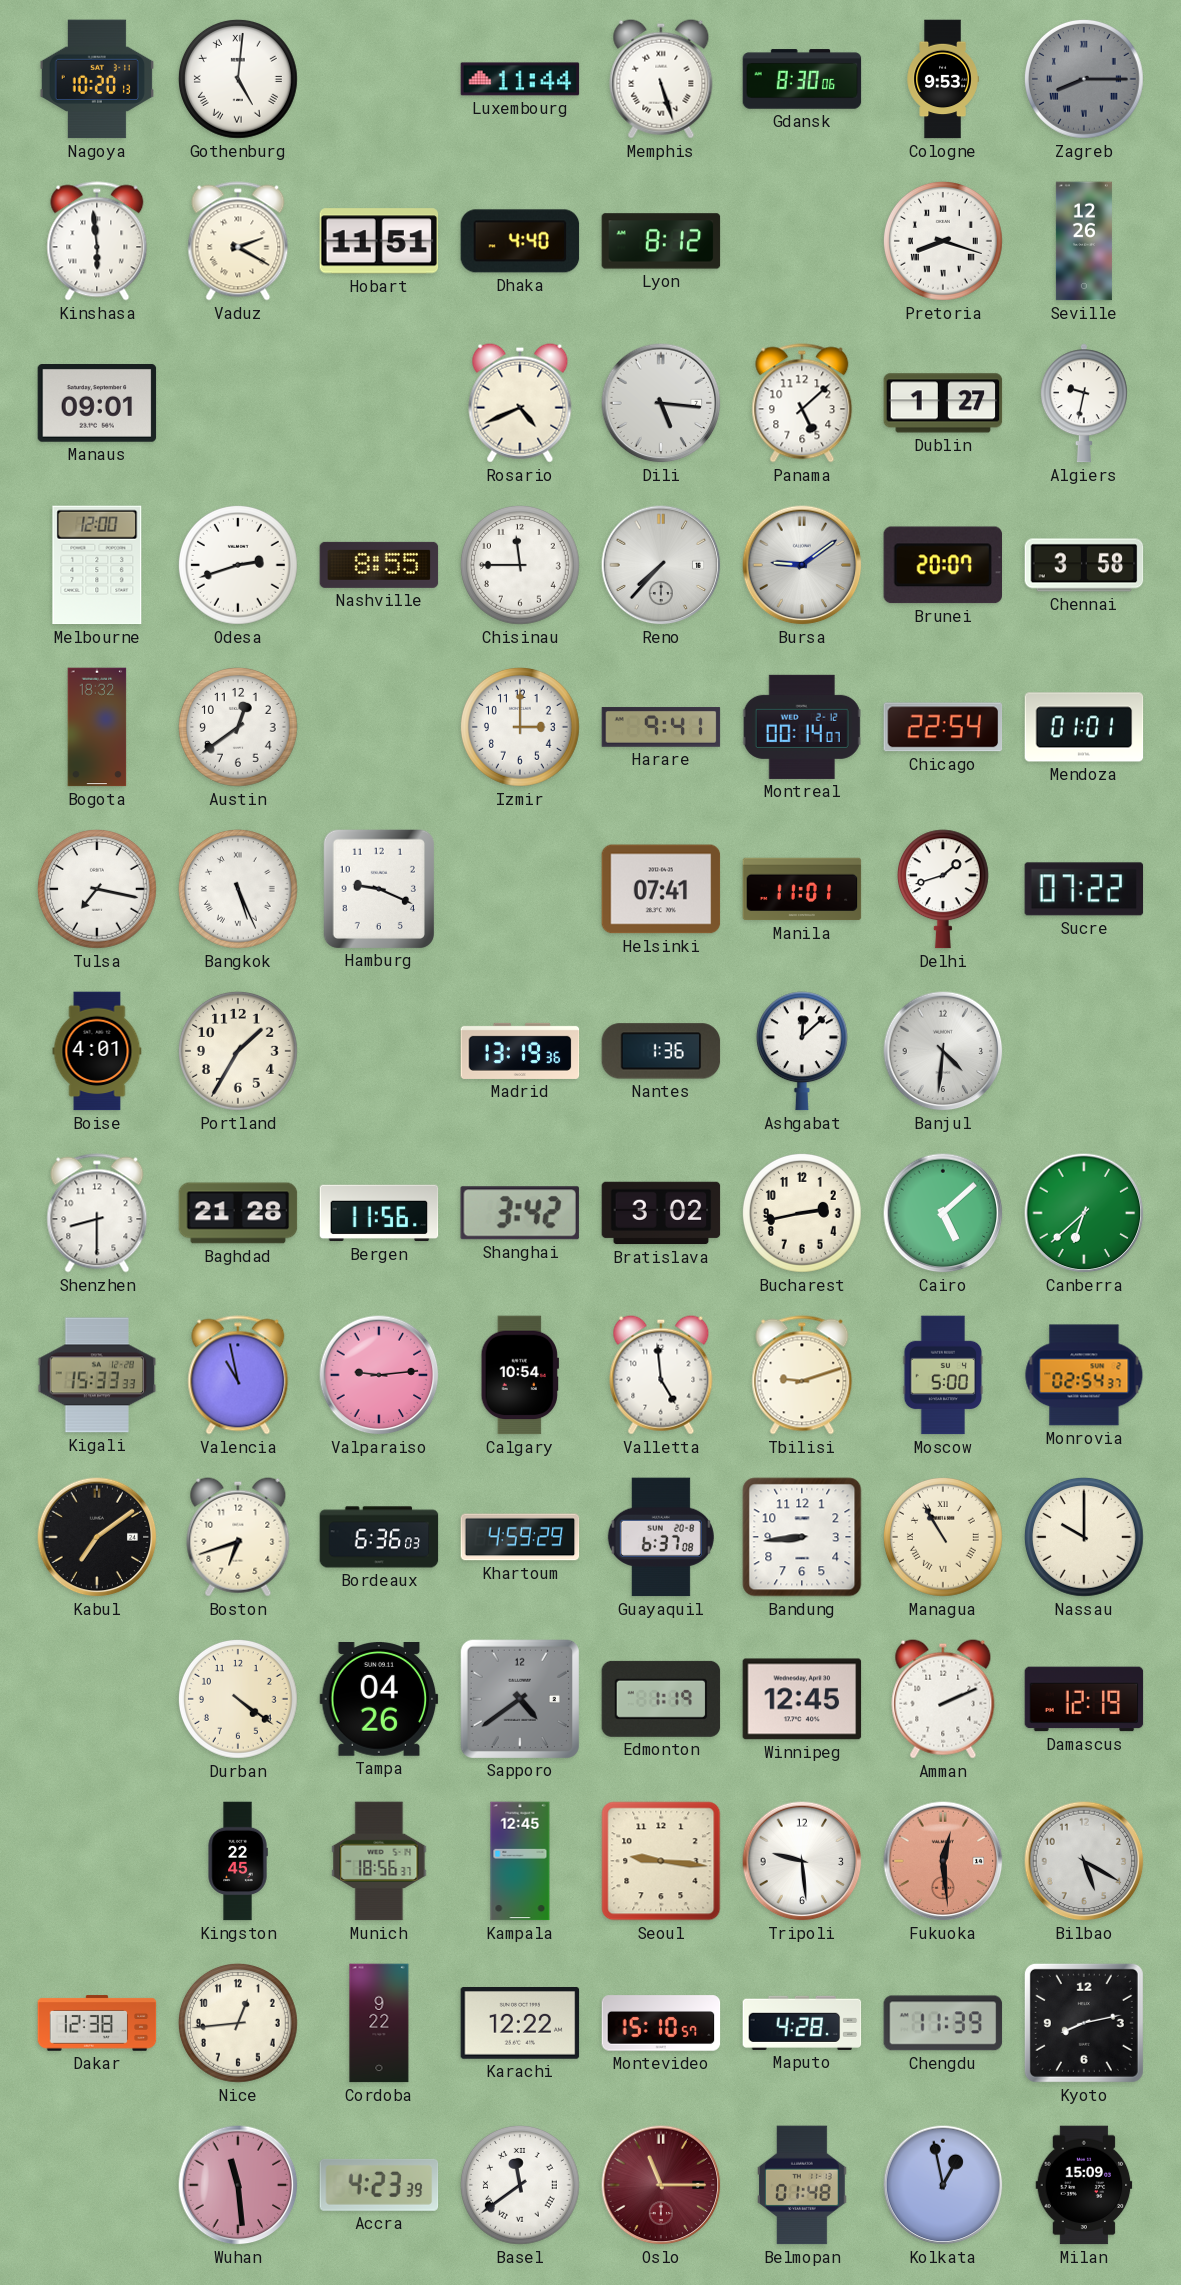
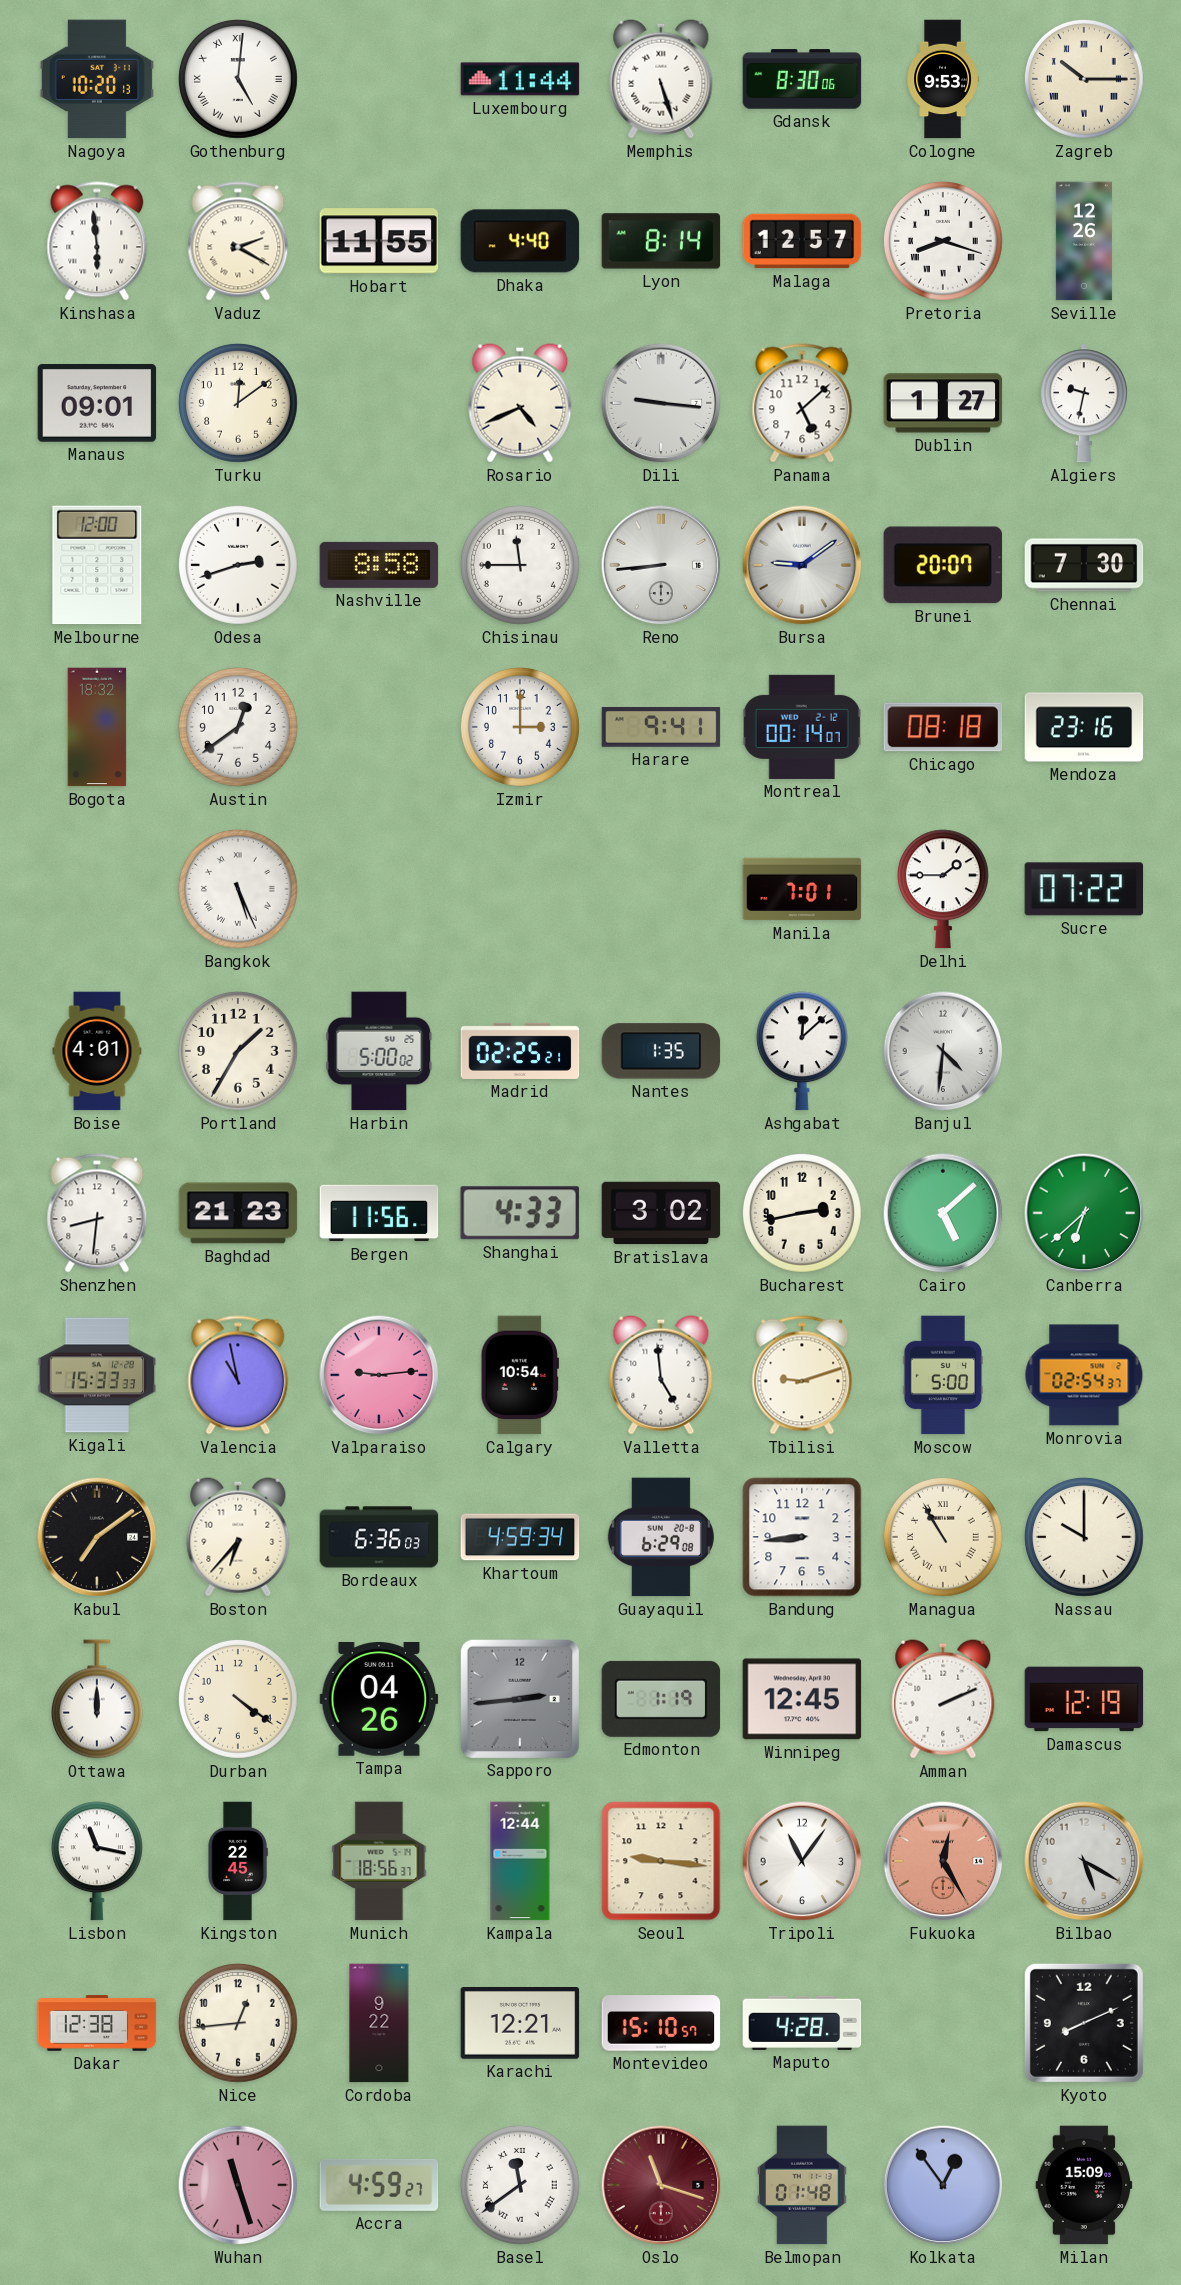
Zagreb: 8:15 -> 10:15
Zagreb dial: grey -> cream
Hobart: 11:51 -> 11:55
Lyon: 8:12 -> 8:14
Malaga: none -> 12:57
Turku: none -> 12:09
Dili: 5:16 -> 9:16
Nashville: 8:55 -> 8:58
Reno: 7:37 -> 8:44
Chennai: 3:58 -> 7:30
Chicago: 22:54 -> 08:18
Mendoza: 01:01 -> 23:16
Tulsa: 7:17 -> none
Hamburg: 9:19 -> none
Helsinki: 07:41 -> none
Manila: 11:01 -> 7:01
Delhi: 1:42 -> 1:45
Harbin: none -> 5:00
Madrid: 13:19 -> 02:25
Nantes: 1:36 -> 1:35
Shenzhen: 8:30 -> 8:31
Baghdad: 21:28 -> 21:23
Shanghai: 3:42 -> 4:33
Boston: 6:42 -> 6:37
Khartoum: 4:59:29 -> 4:59:34
Guayaquil: 6:37 -> 6:29
Ottawa: none -> 12:00
Sapporo: 4:39 -> 2:44
Lisbon: none -> 11:17
Kampala: 12:45 -> 12:44
Tripoli: 9:29 -> 11:06
Fukuoka: 12:29 -> 12:25
Karachi: 12:22 -> 12:21
Chengdu: 11:39 -> none
Kyoto: 8:13 -> 8:11
Wuhan: 11:29 -> 11:27
Accra: 4:23 -> 4:59
Oslo: 11:15 -> 11:18
Kolkata: 12:58 -> 12:54
